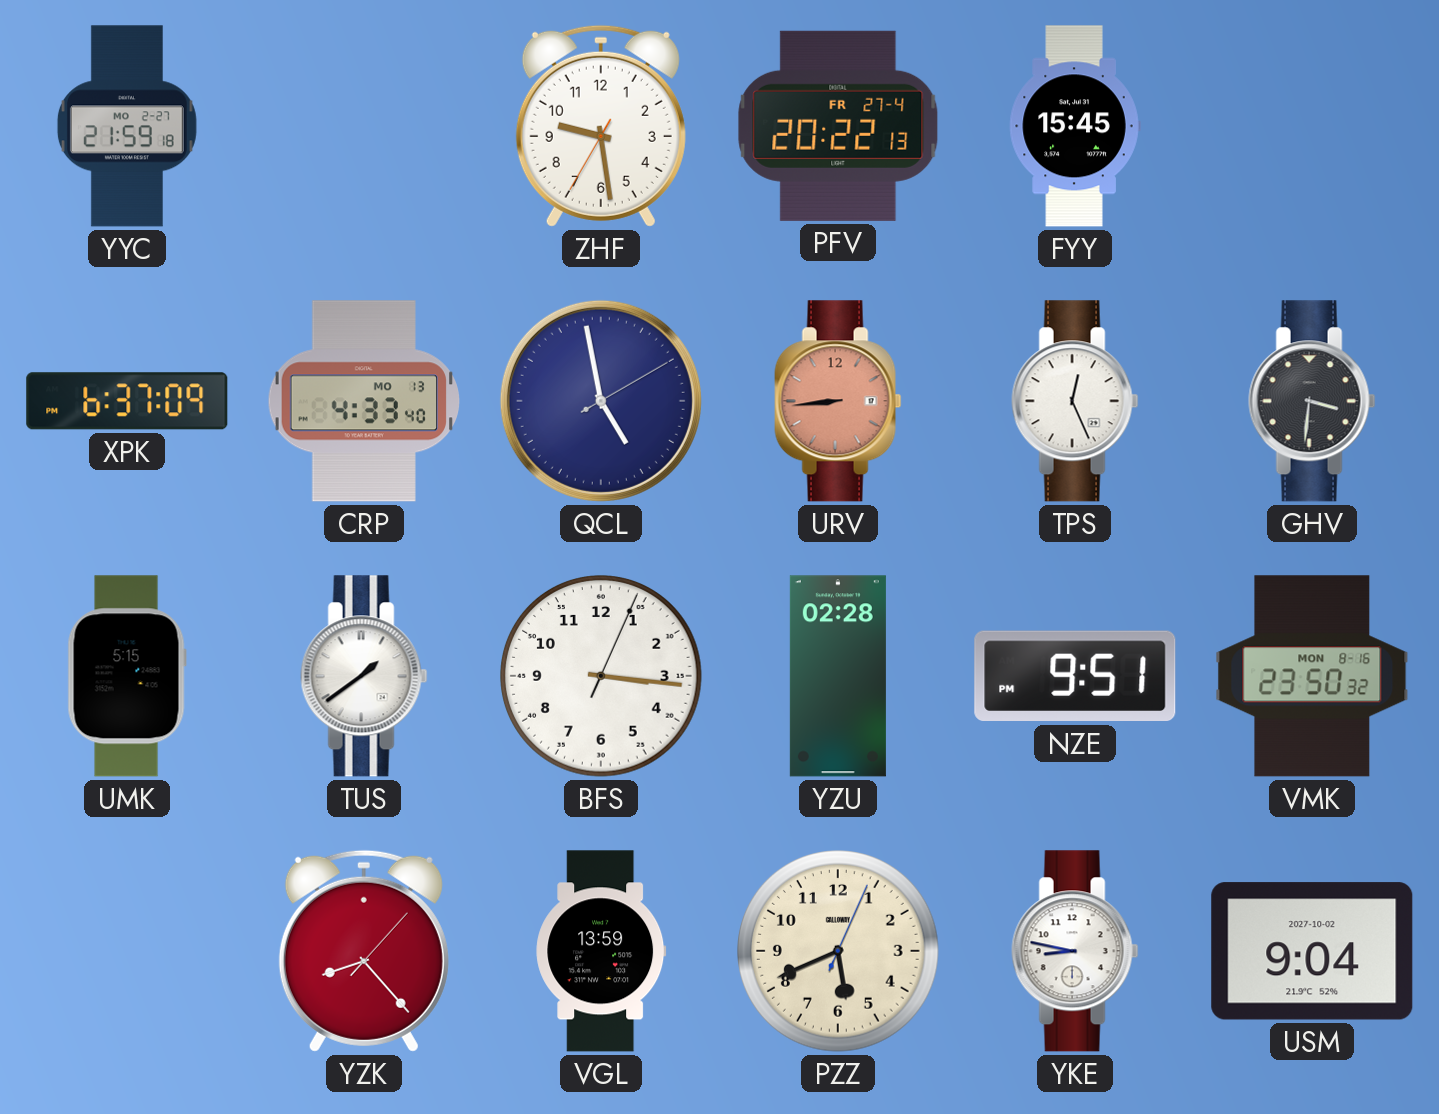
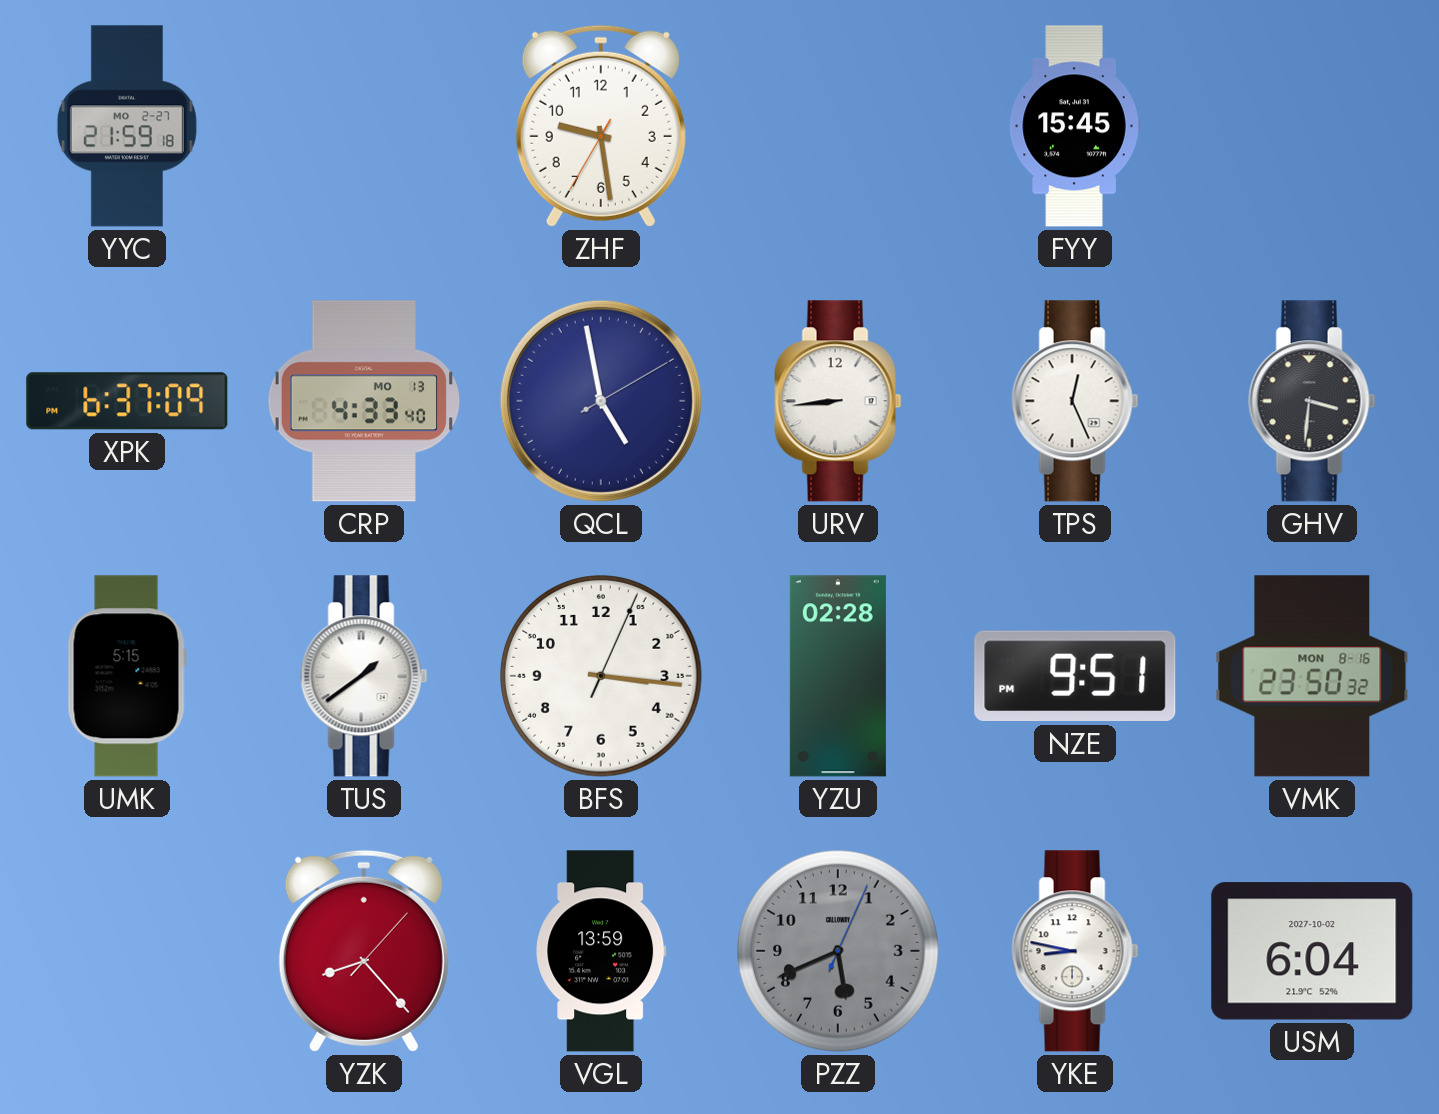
PFV: 20:22 -> none
URV dial: salmon -> white
PZZ dial: cream -> grey
USM: 9:04 -> 6:04
